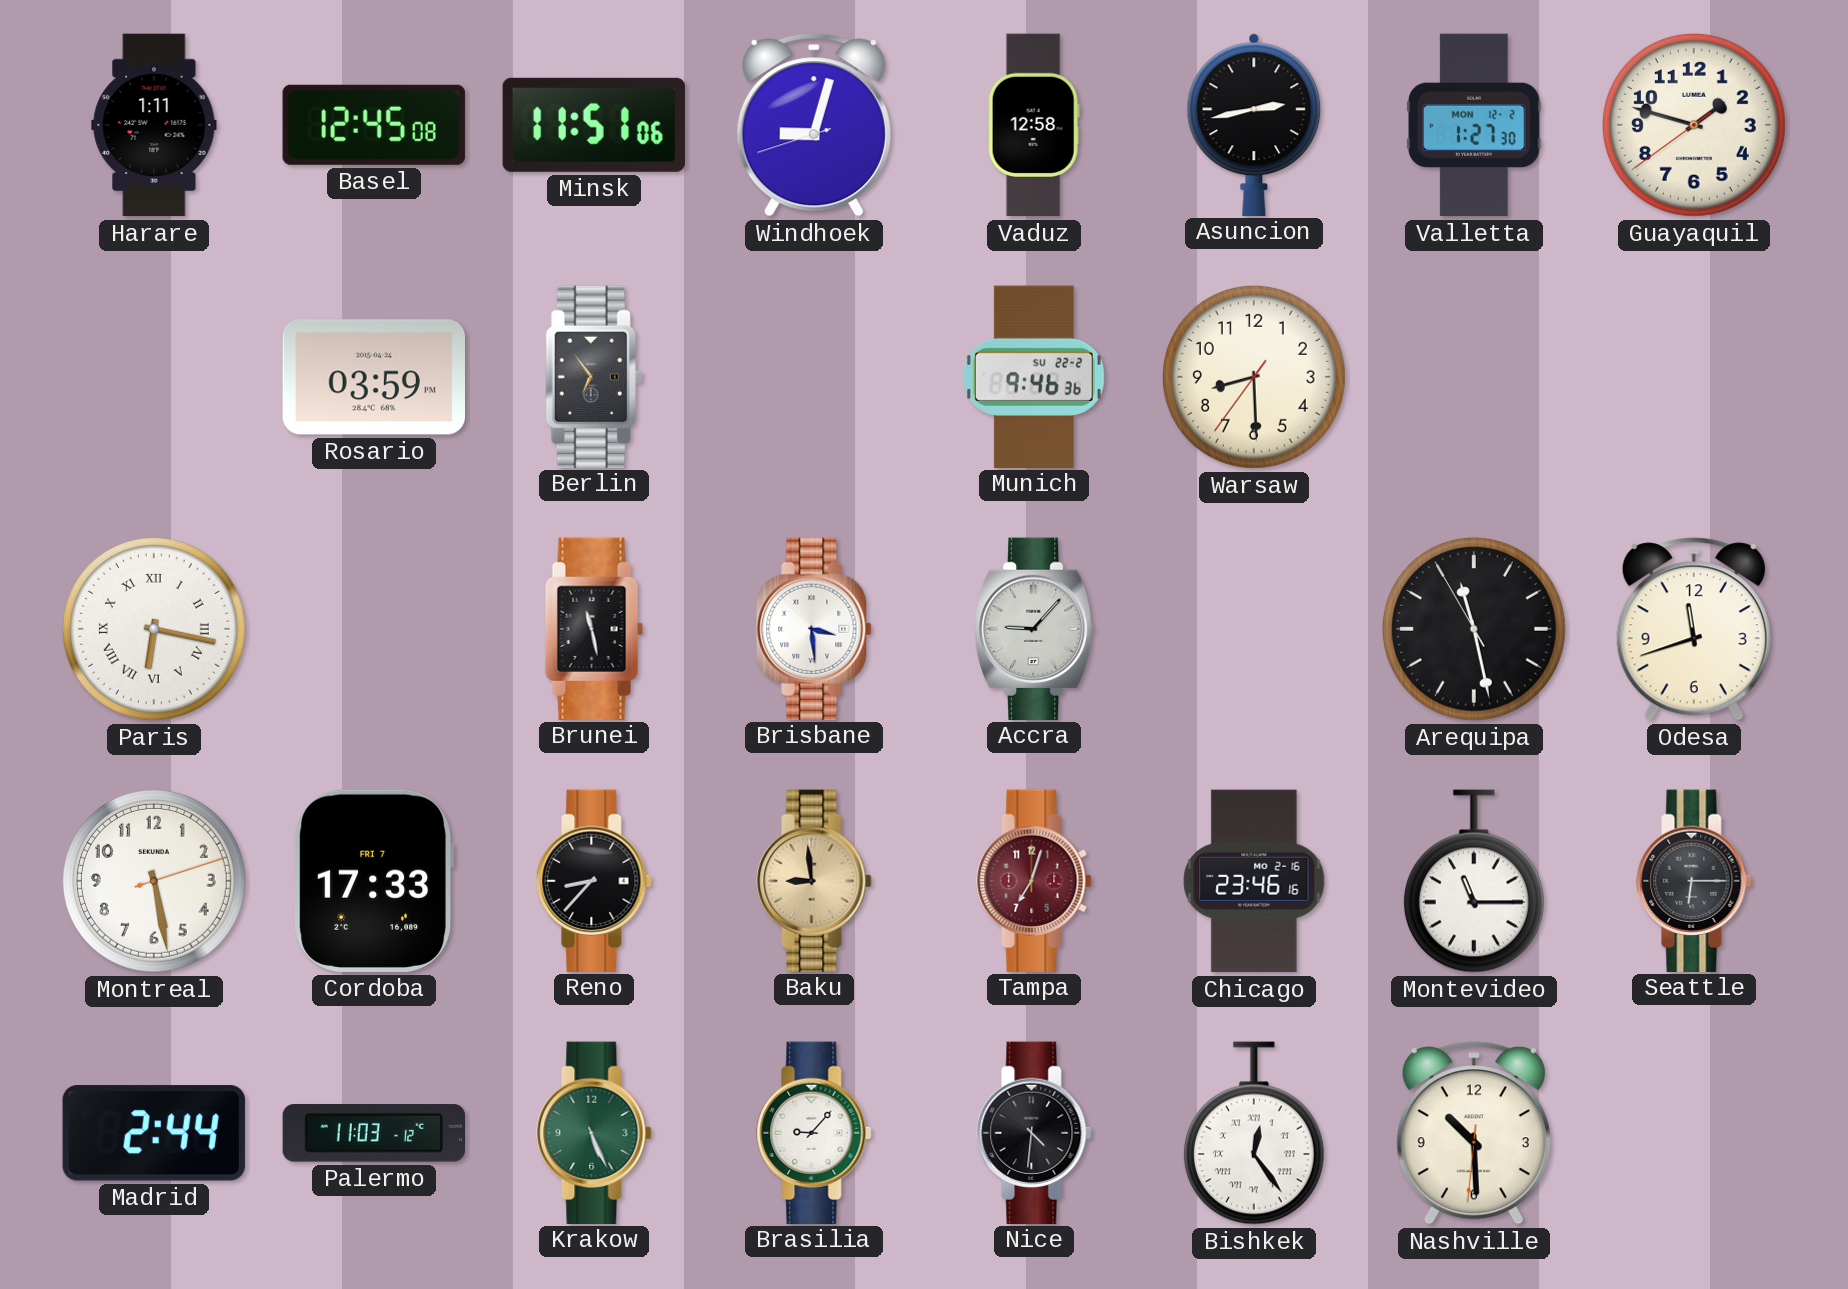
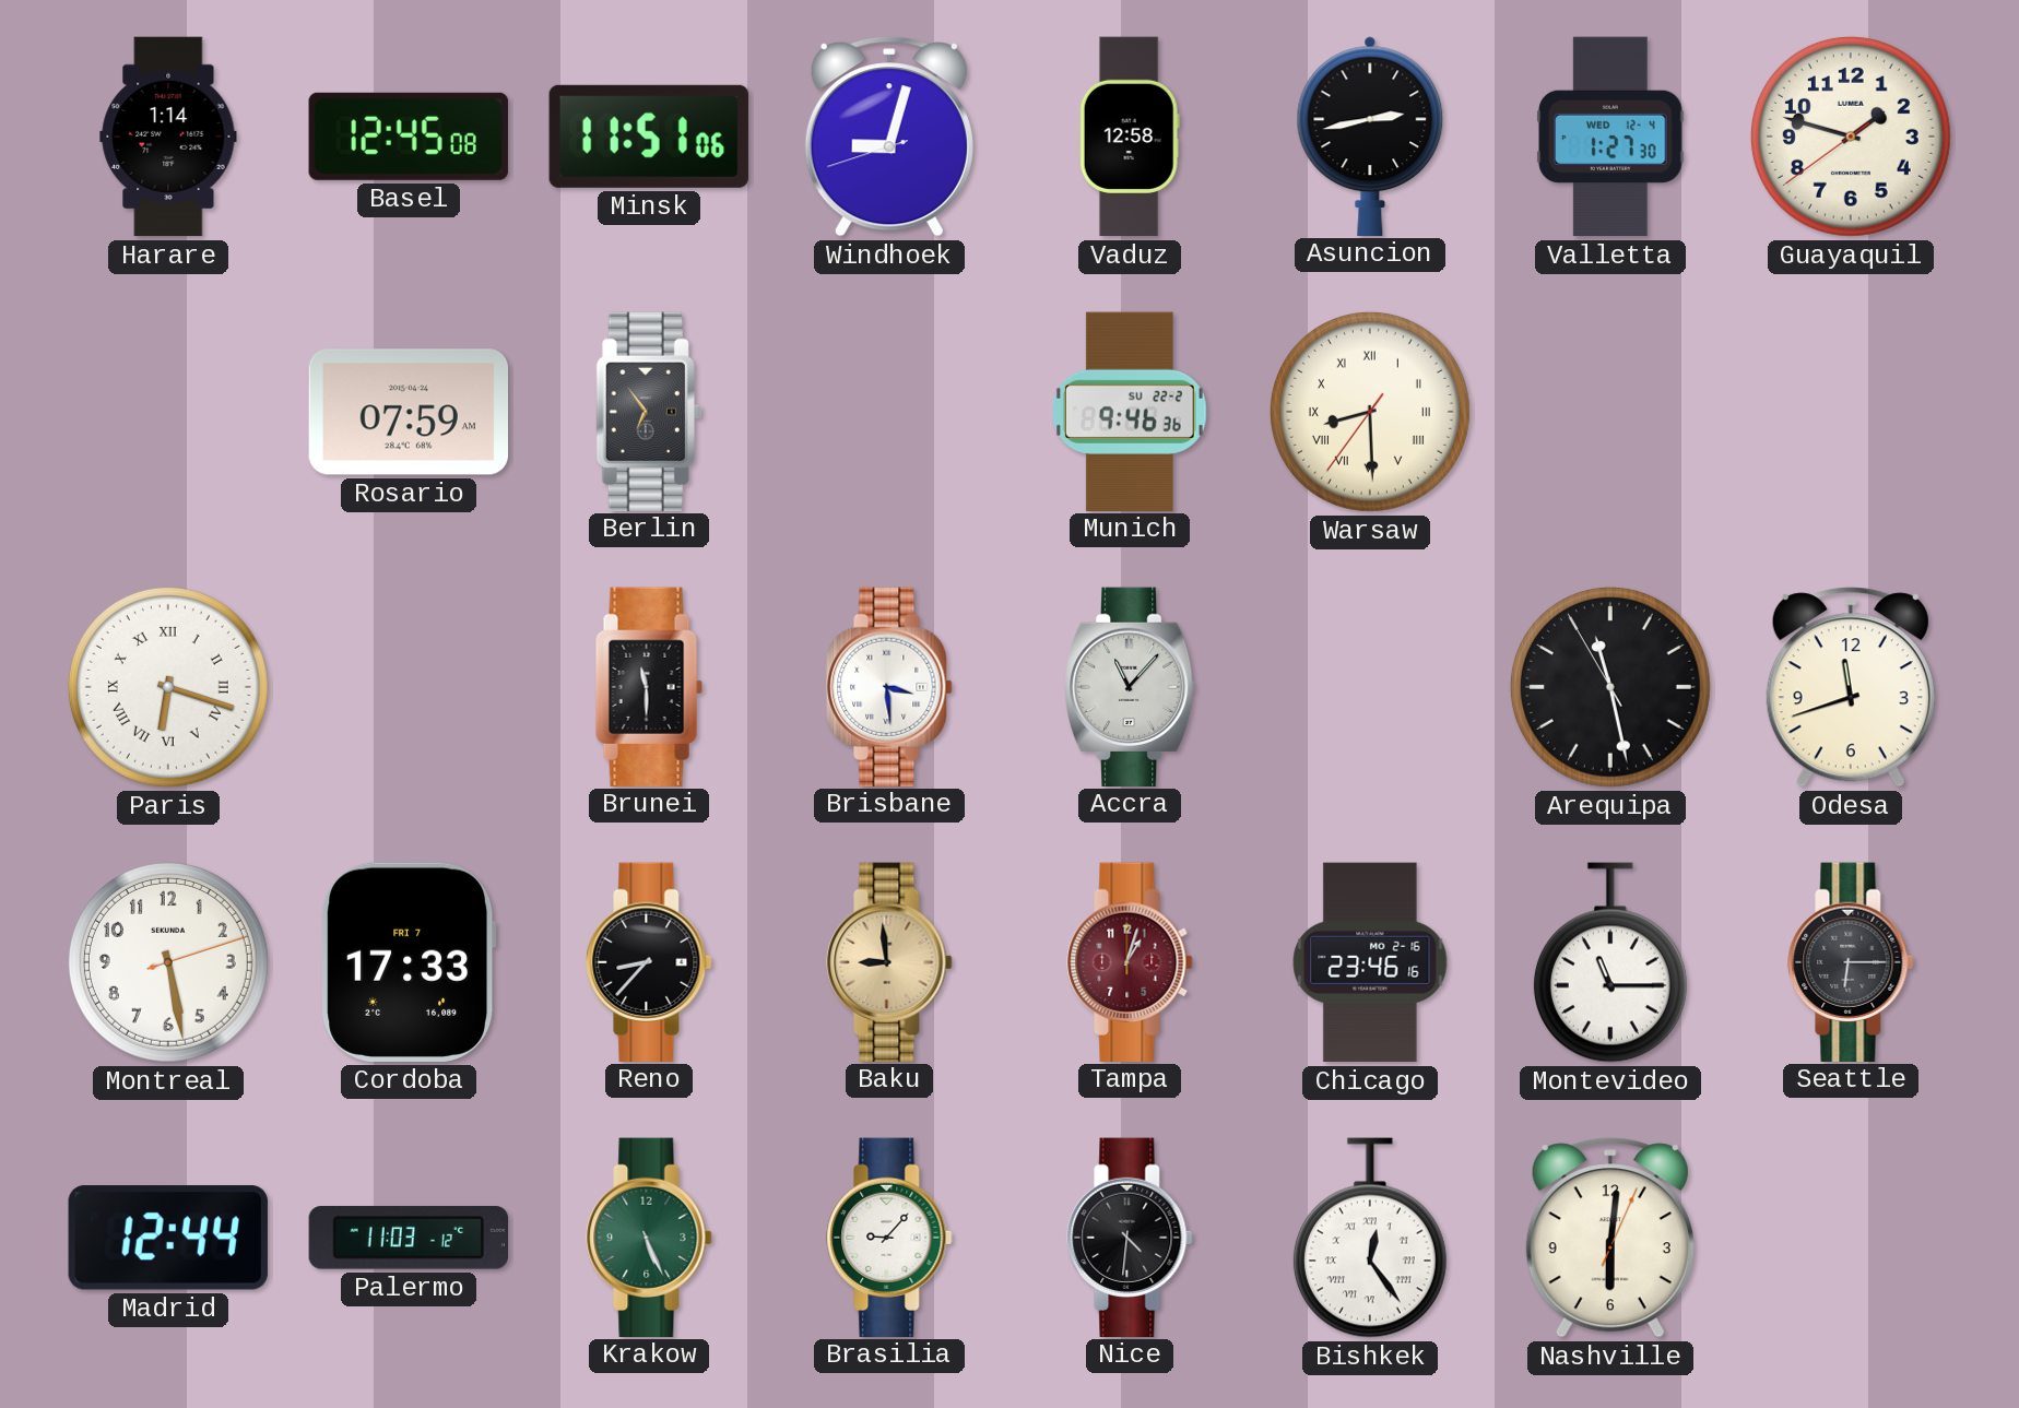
Harare: 1:11 -> 1:14
Valletta date: MON 12-2 -> WED 12-4
Rosario: 03:59 -> 07:59
Warsaw numerals: Arabic -> Roman
Paris: 6:17 -> 6:18
Brunei: 11:28 -> 11:30
Accra: 9:07 -> 11:07
Tampa: 7:03 -> 1:03
Madrid: 2:44 -> 12:44
Nashville: 10:29 -> 6:01
